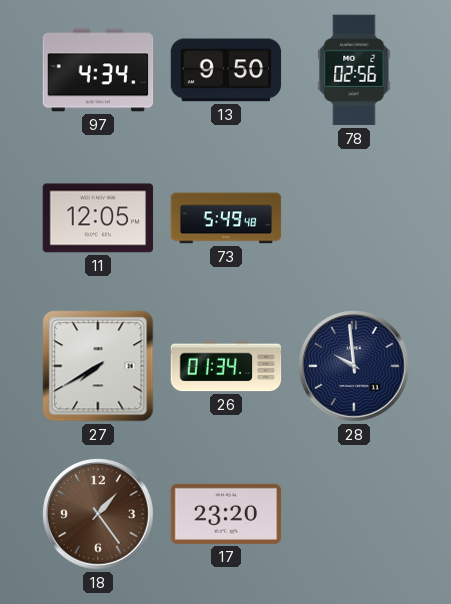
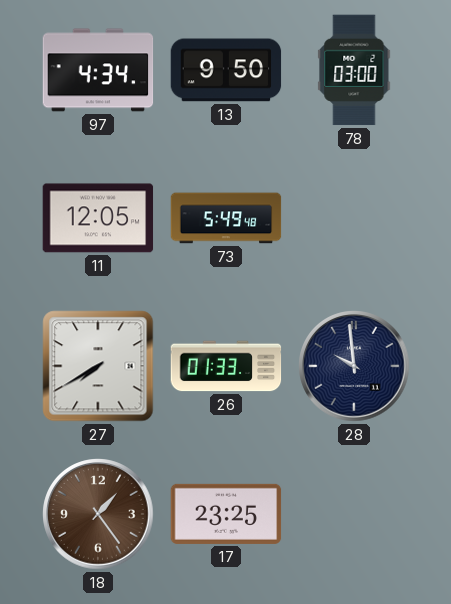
78: 02:56 -> 03:00
26: 01:34 -> 01:33
17: 23:20 -> 23:25
